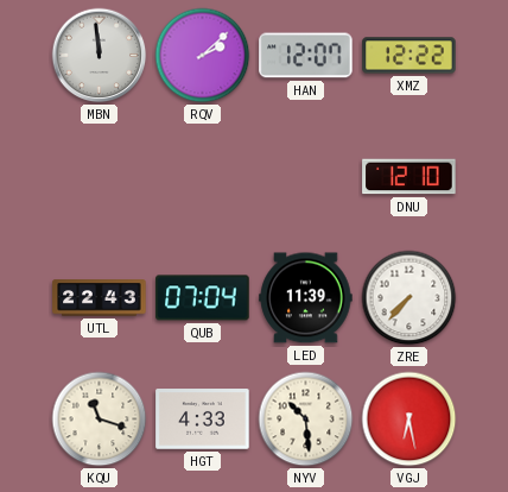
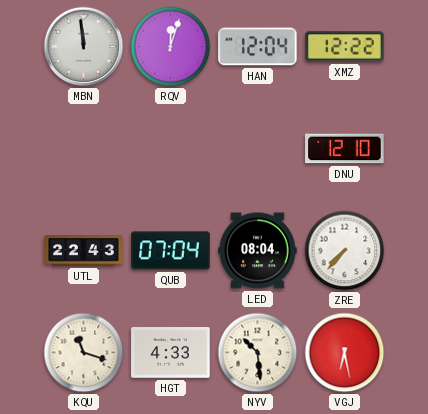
RQV: 2:08 -> 12:03
HAN: 12:07 -> 12:04
LED: 11:39 -> 08:04
